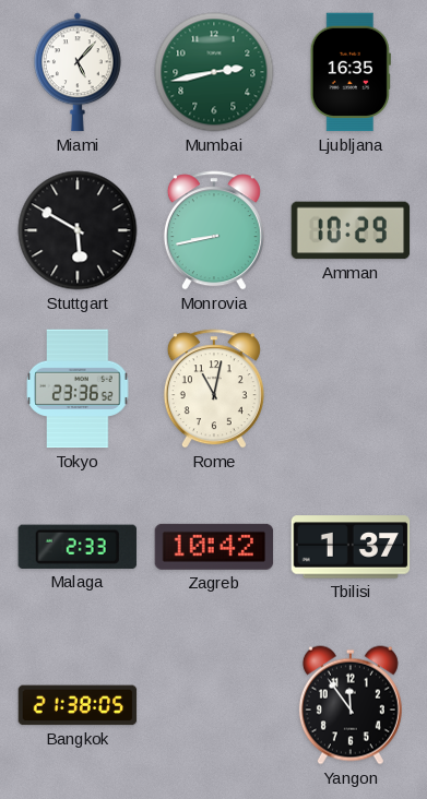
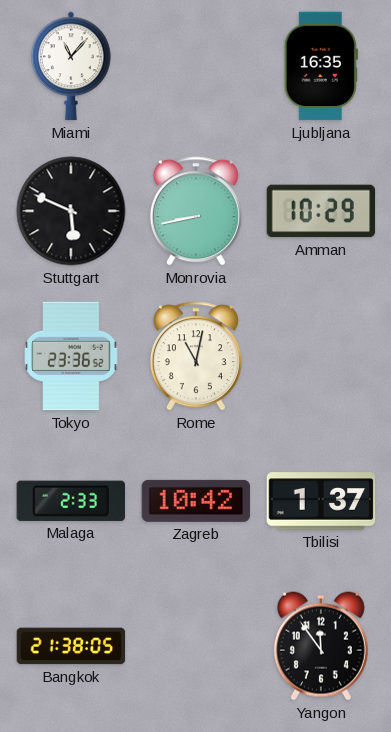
Miami: 5:07 -> 11:07
Mumbai: 2:43 -> none
Stuttgart: 5:50 -> 5:49
